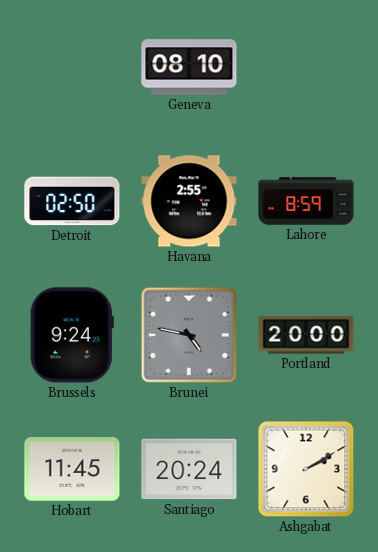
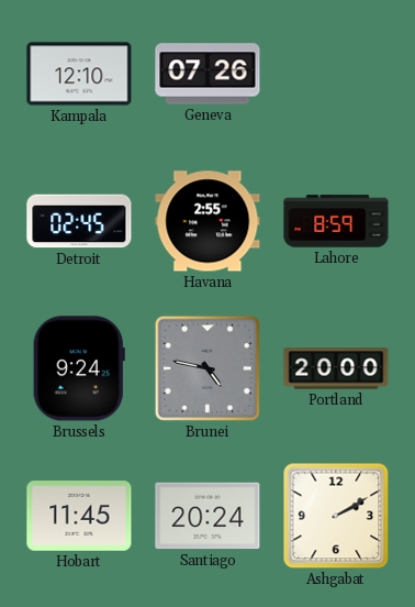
Kampala: none -> 12:10
Geneva: 08:10 -> 07:26
Detroit: 02:50 -> 02:45
